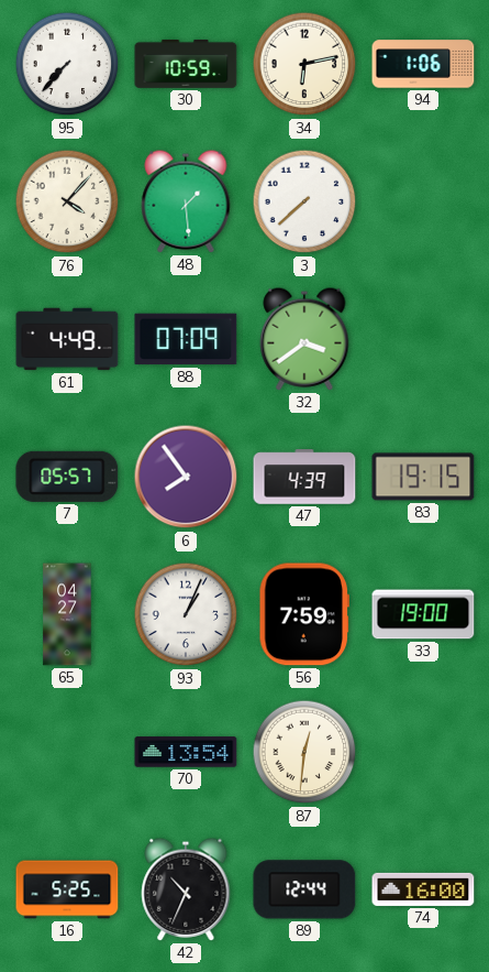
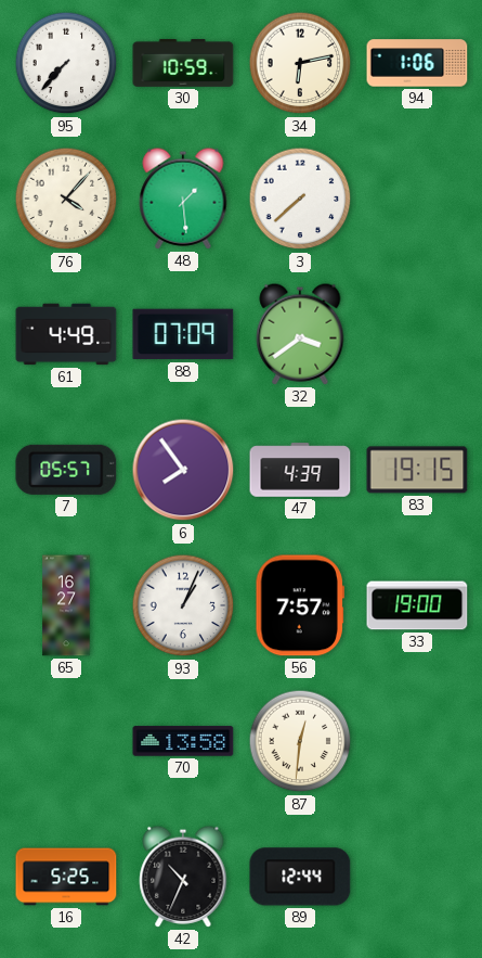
65: 04:27 -> 16:27
56: 7:59 -> 7:57
70: 13:54 -> 13:58
74: 16:00 -> none
